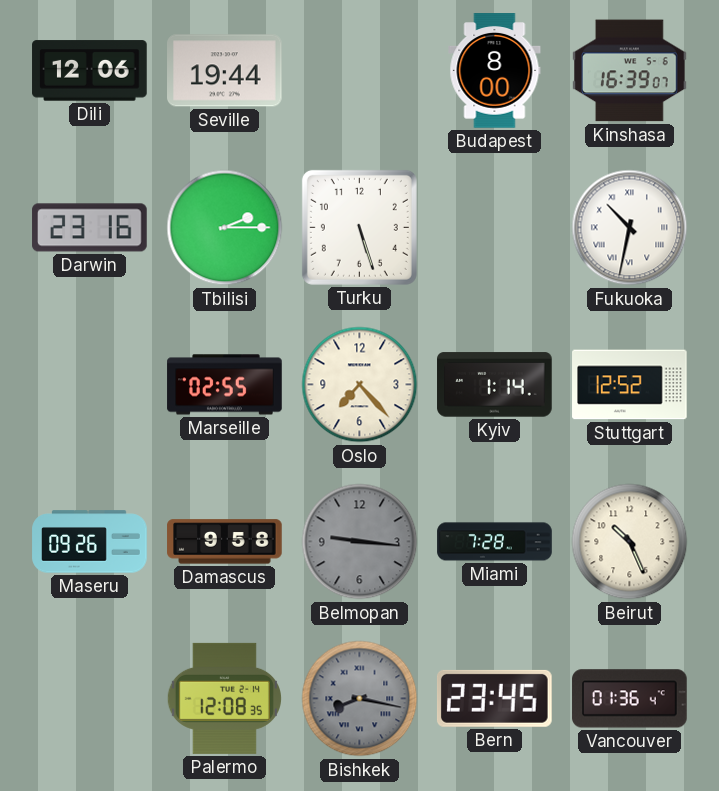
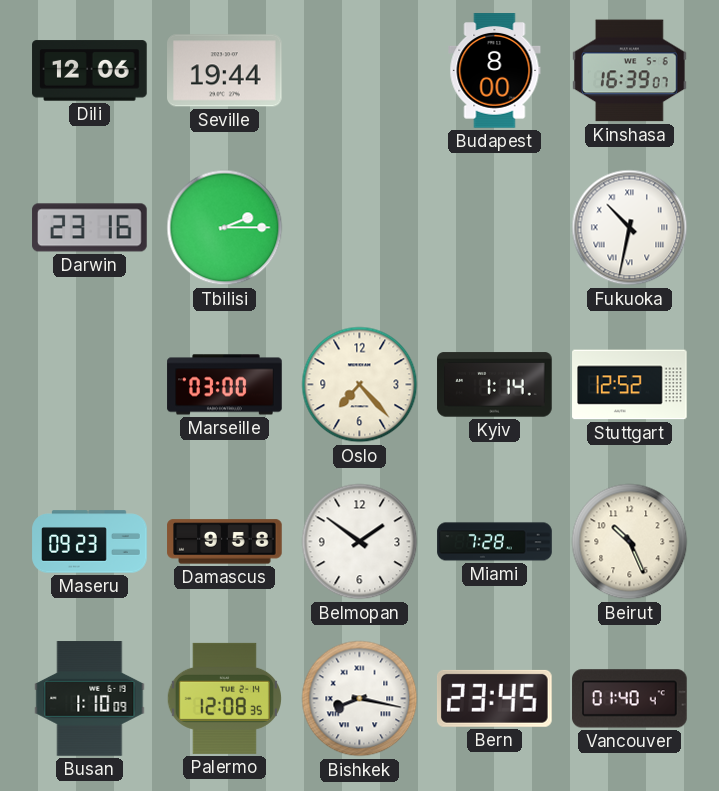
Turku: 5:27 -> none
Marseille: 02:55 -> 03:00
Maseru: 09:26 -> 09:23
Belmopan: 9:16 -> 1:51
Belmopan dial: grey -> white
Busan: none -> 1:10
Bishkek dial: grey -> white
Vancouver: 01:36 -> 01:40
